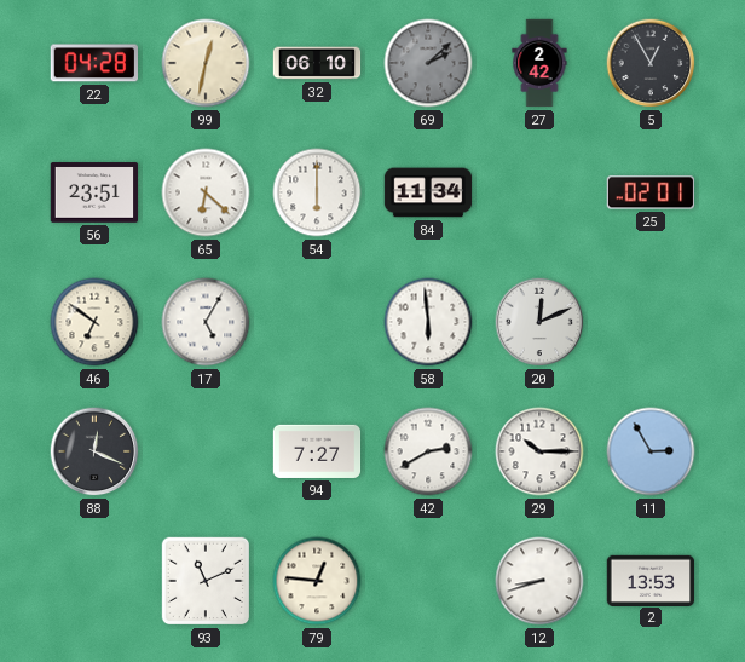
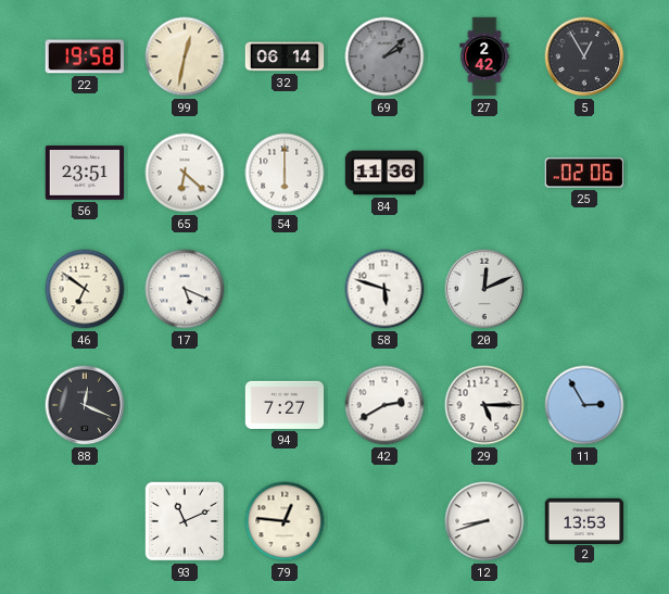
22: 04:28 -> 19:58
32: 06:10 -> 06:14
84: 11:34 -> 11:36
25: 02:01 -> 02:06
17: 5:05 -> 5:19
58: 5:59 -> 5:48
29: 10:15 -> 5:15
